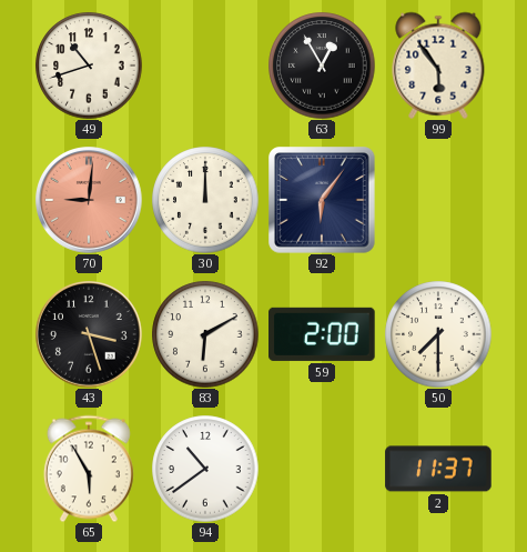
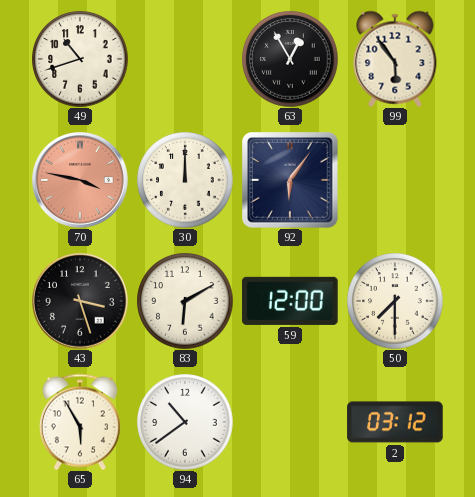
70: 9:01 -> 3:47
59: 2:00 -> 12:00
2: 11:37 -> 03:12
